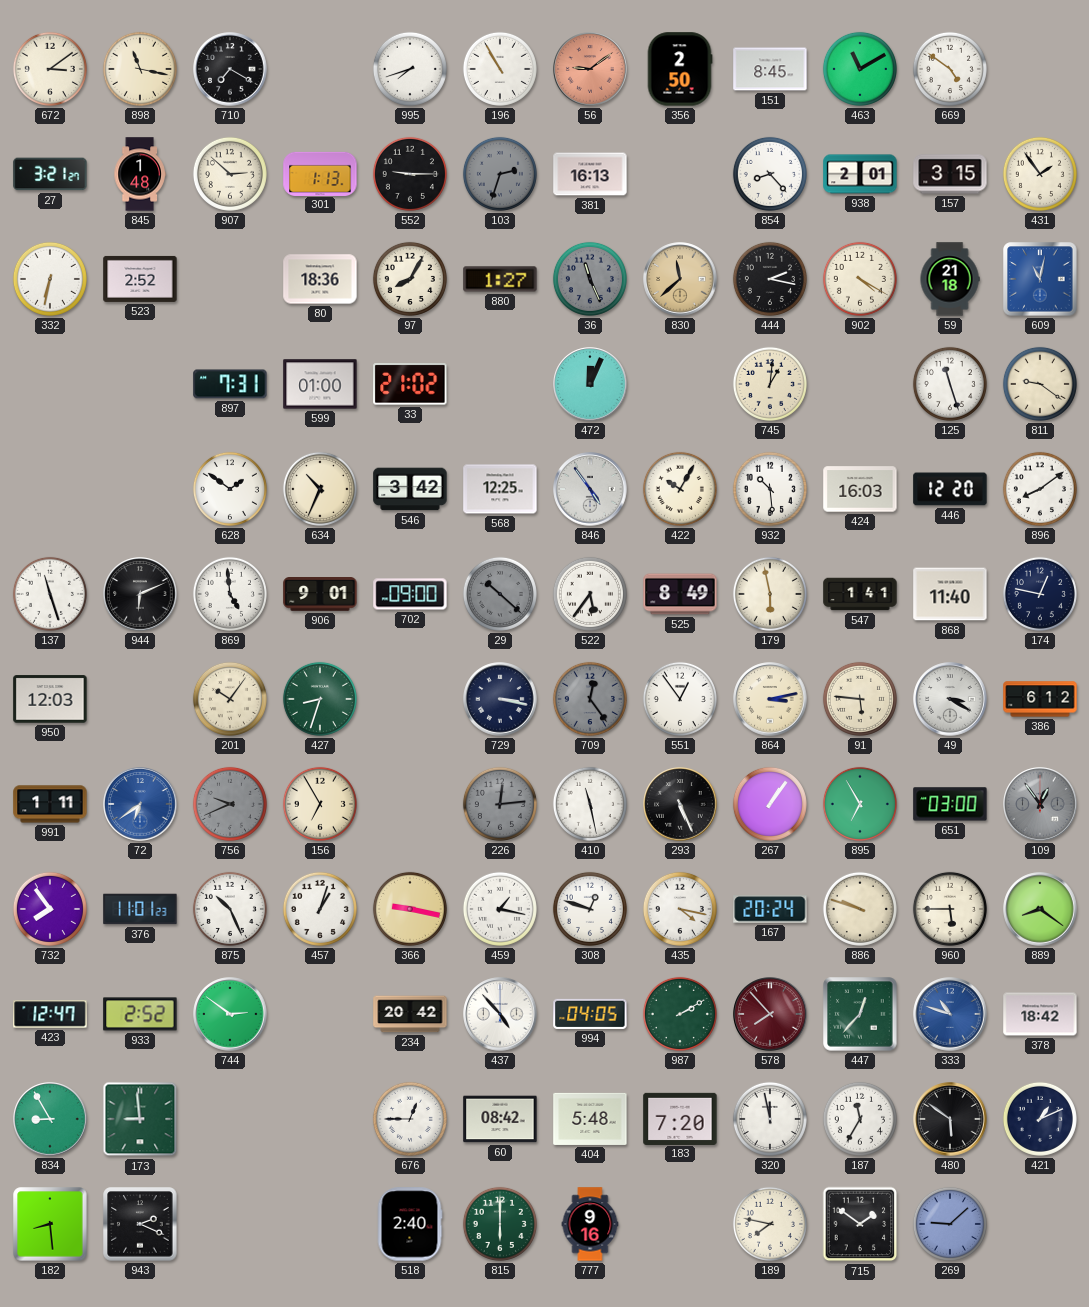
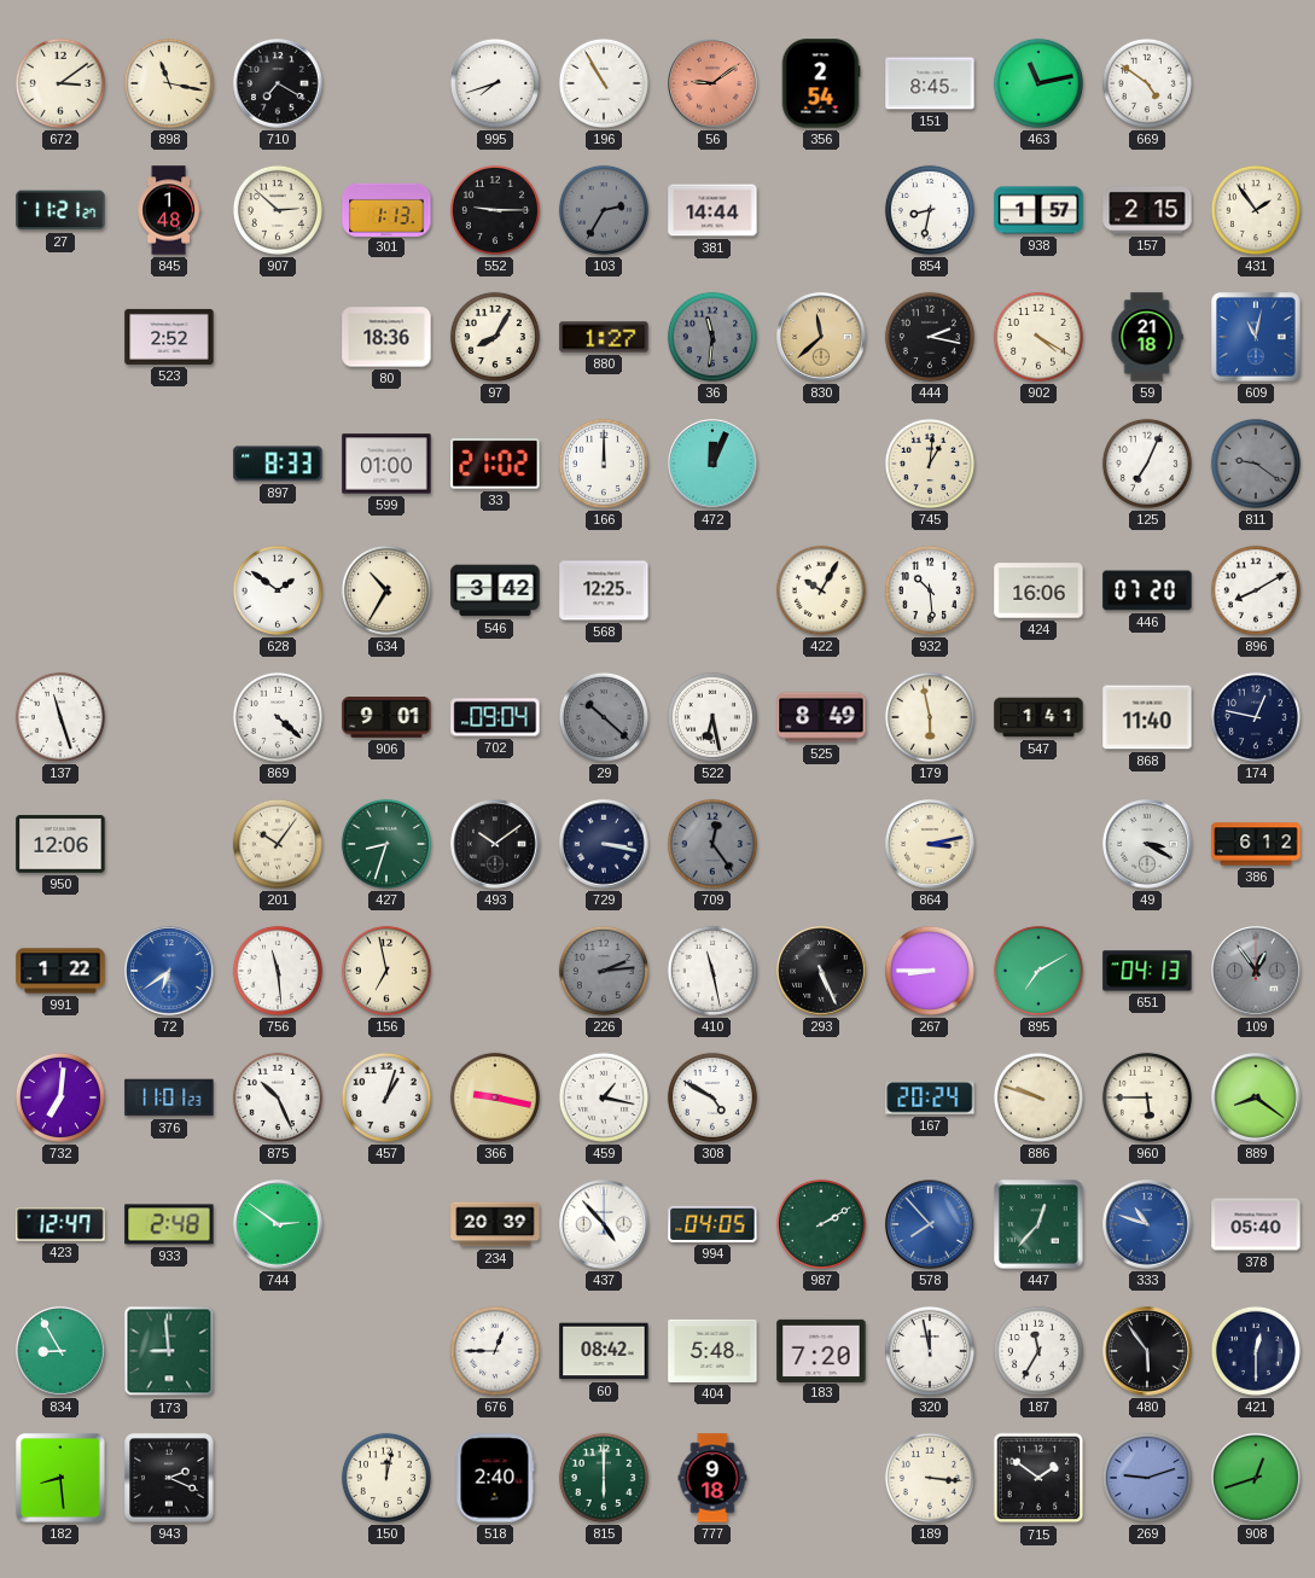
356: 2:50 -> 2:54
463: 11:10 -> 11:13
27: 3:21 -> 11:21
103: 2:33 -> 2:35
381: 16:13 -> 14:44
854: 8:23 -> 8:32
938: 2:01 -> 1:57
157: 3:15 -> 2:15
332: 6:32 -> none
36: 11:26 -> 11:31
897: 7:31 -> 8:33
166: none -> 12:00
125: 11:27 -> 7:04
811 dial: cream -> grey
634: 10:34 -> 10:35
846: 4:54 -> none
424: 16:03 -> 16:06
446: 12:20 -> 07:20
896: 8:09 -> 8:10
944: 6:11 -> none
869: 4:59 -> 4:22
702: 09:00 -> 09:04
522: 5:36 -> 6:28
950: 12:03 -> 12:06
493: none -> 10:09
551: 12:54 -> none
91: 5:46 -> none
991: 1:11 -> 1:22
756: 9:41 -> 11:29
756 dial: grey -> white
156: 6:55 -> 6:58
226: 12:14 -> 2:14
267: 1:06 -> 8:45
895: 6:55 -> 7:10
651: 03:00 -> 04:13
732: 7:54 -> 7:01
308: 12:48 -> 4:50
435: 4:17 -> none
933: 2:52 -> 2:48
234: 20:42 -> 20:39
578 dial: burgundy -> blue
378: 18:42 -> 05:40
480: 5:51 -> 5:54
421: 1:11 -> 12:30
150: none -> 12:02
777: 9:16 -> 9:18
189: 7:47 -> 3:16
269: 9:08 -> 9:12
908: none -> 12:42
